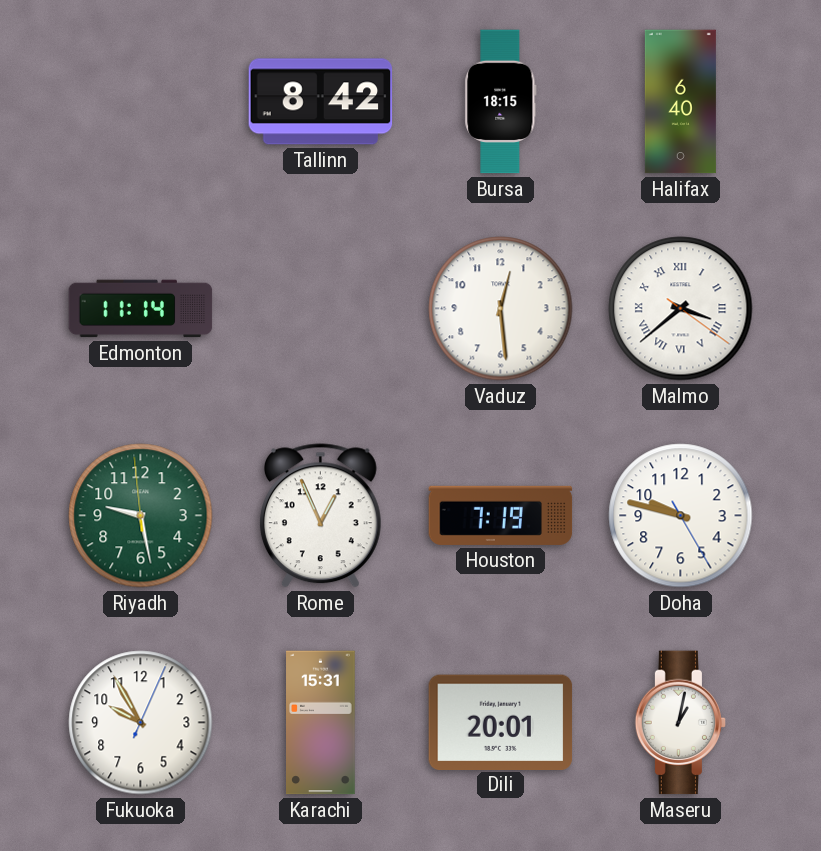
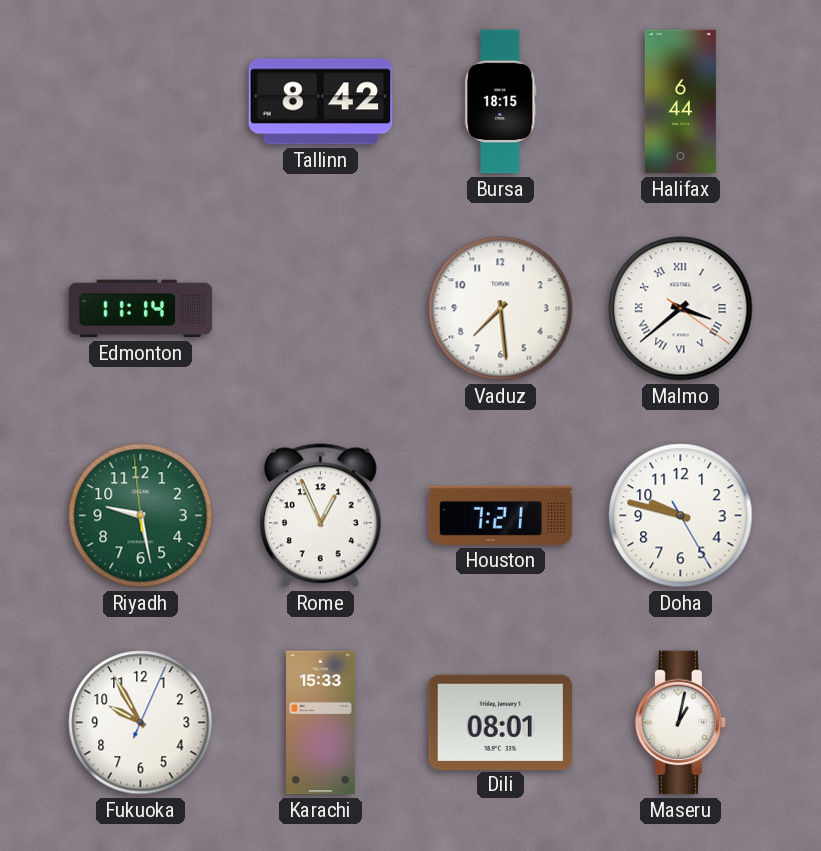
Halifax: 6:40 -> 6:44
Vaduz: 12:29 -> 7:29
Houston: 7:19 -> 7:21
Karachi: 15:31 -> 15:33
Dili: 20:01 -> 08:01
